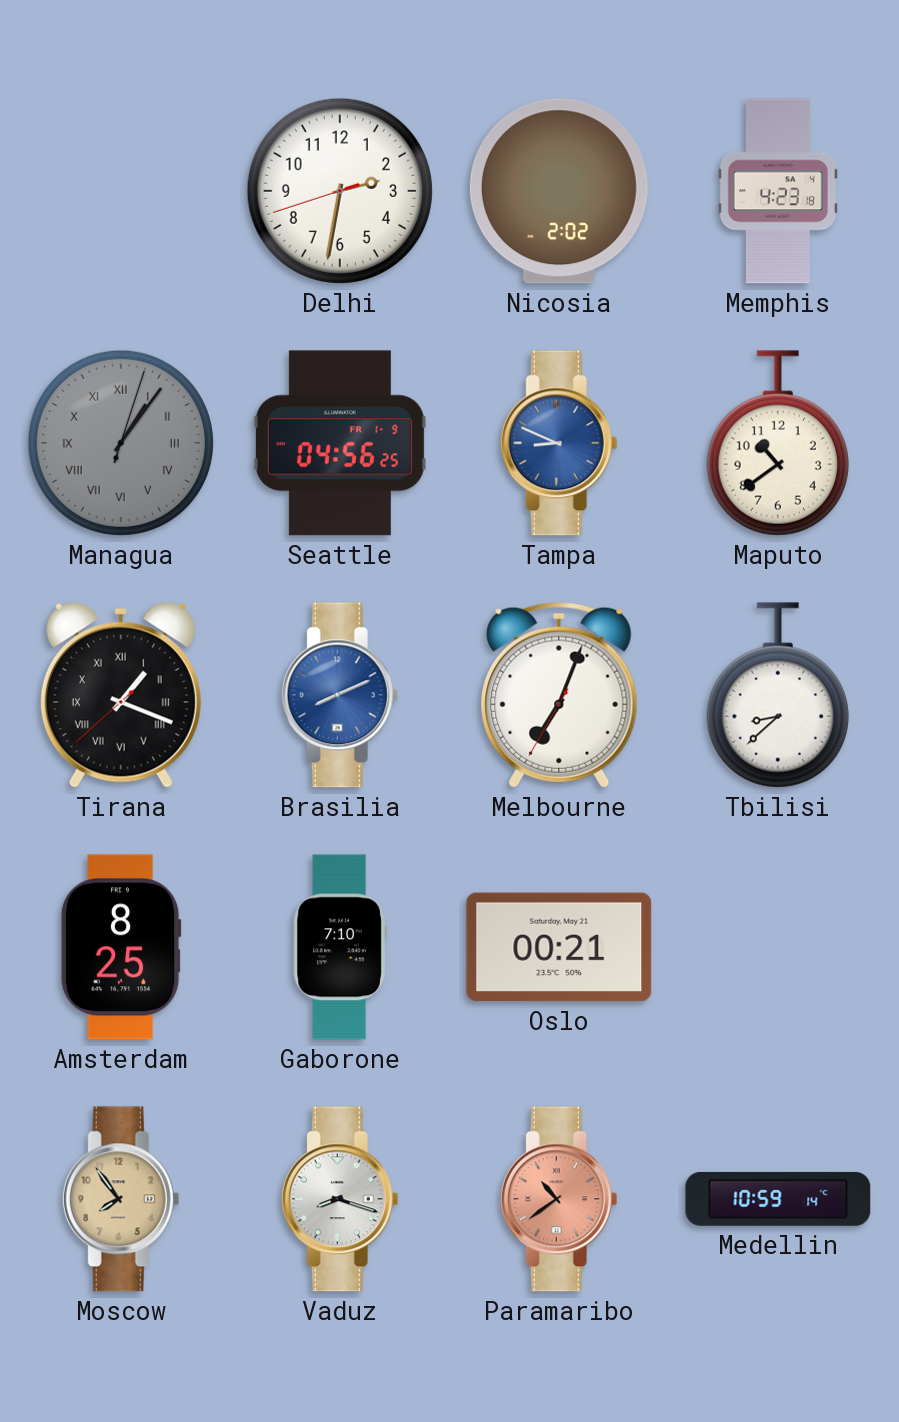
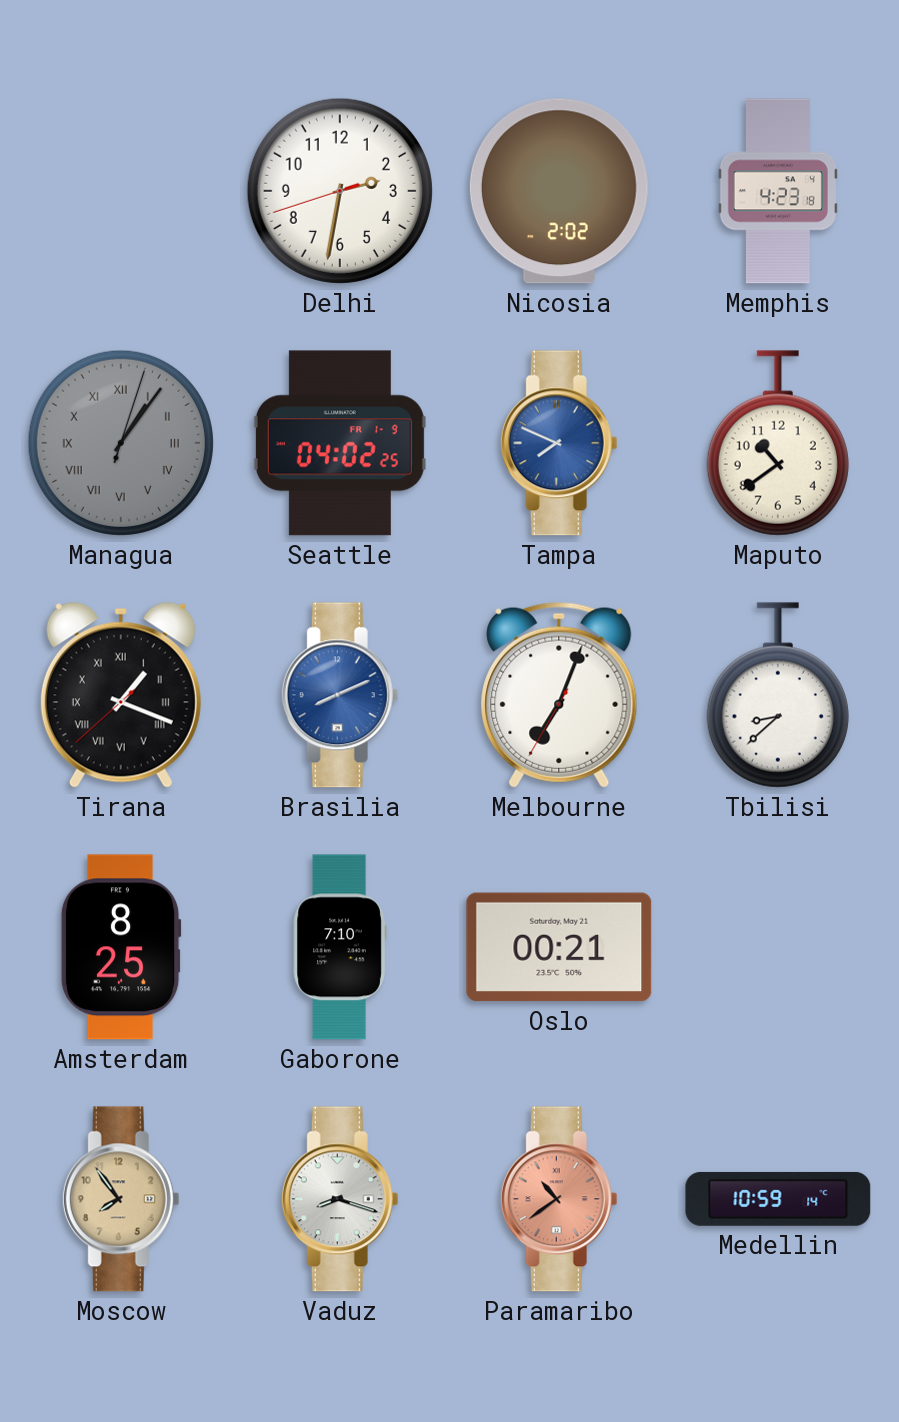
Seattle: 04:56 -> 04:02
Tampa: 8:49 -> 7:49
